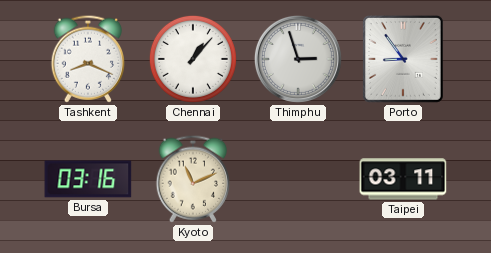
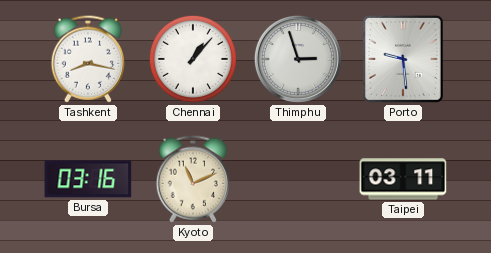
Tashkent: 8:19 -> 8:17
Porto: 8:54 -> 9:29
